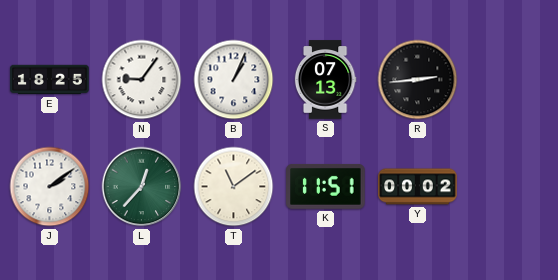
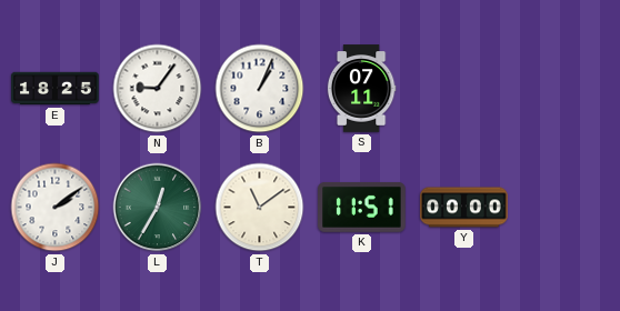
S: 07:13 -> 07:11
R: 2:44 -> none
L: 12:37 -> 12:35
Y: 00:02 -> 00:00
